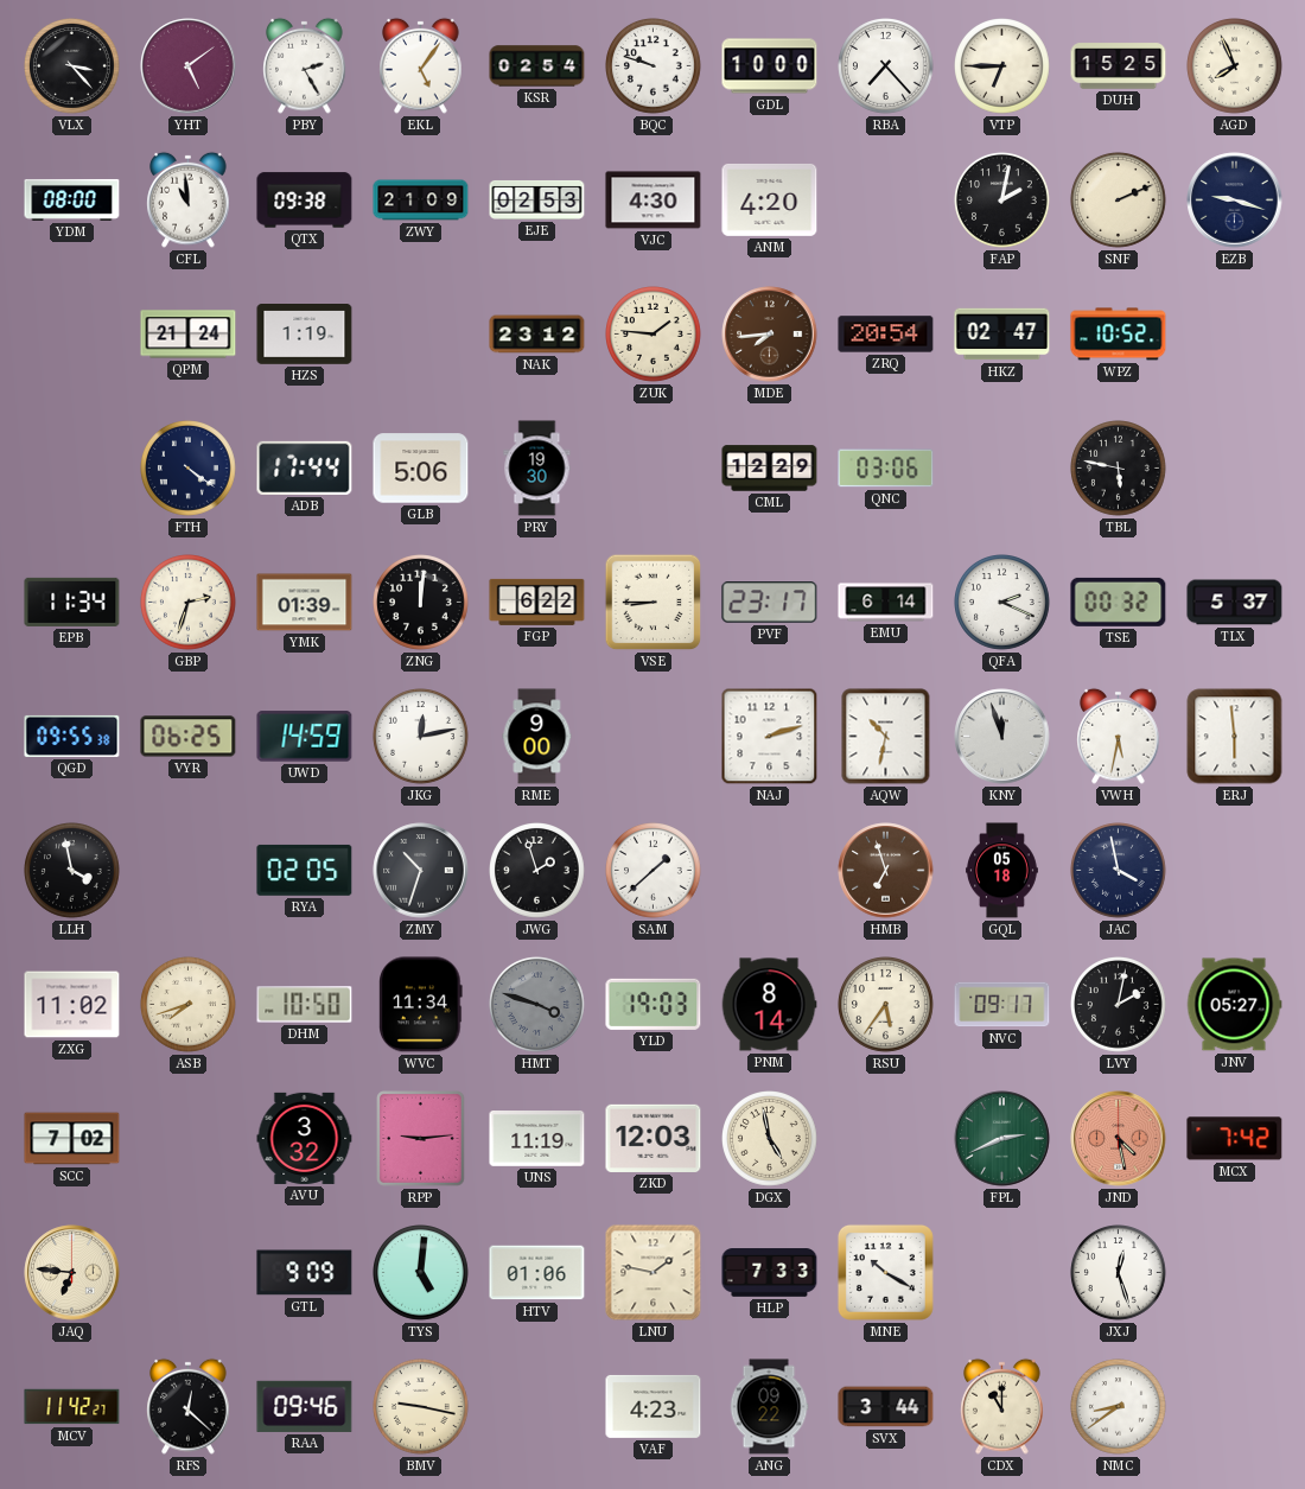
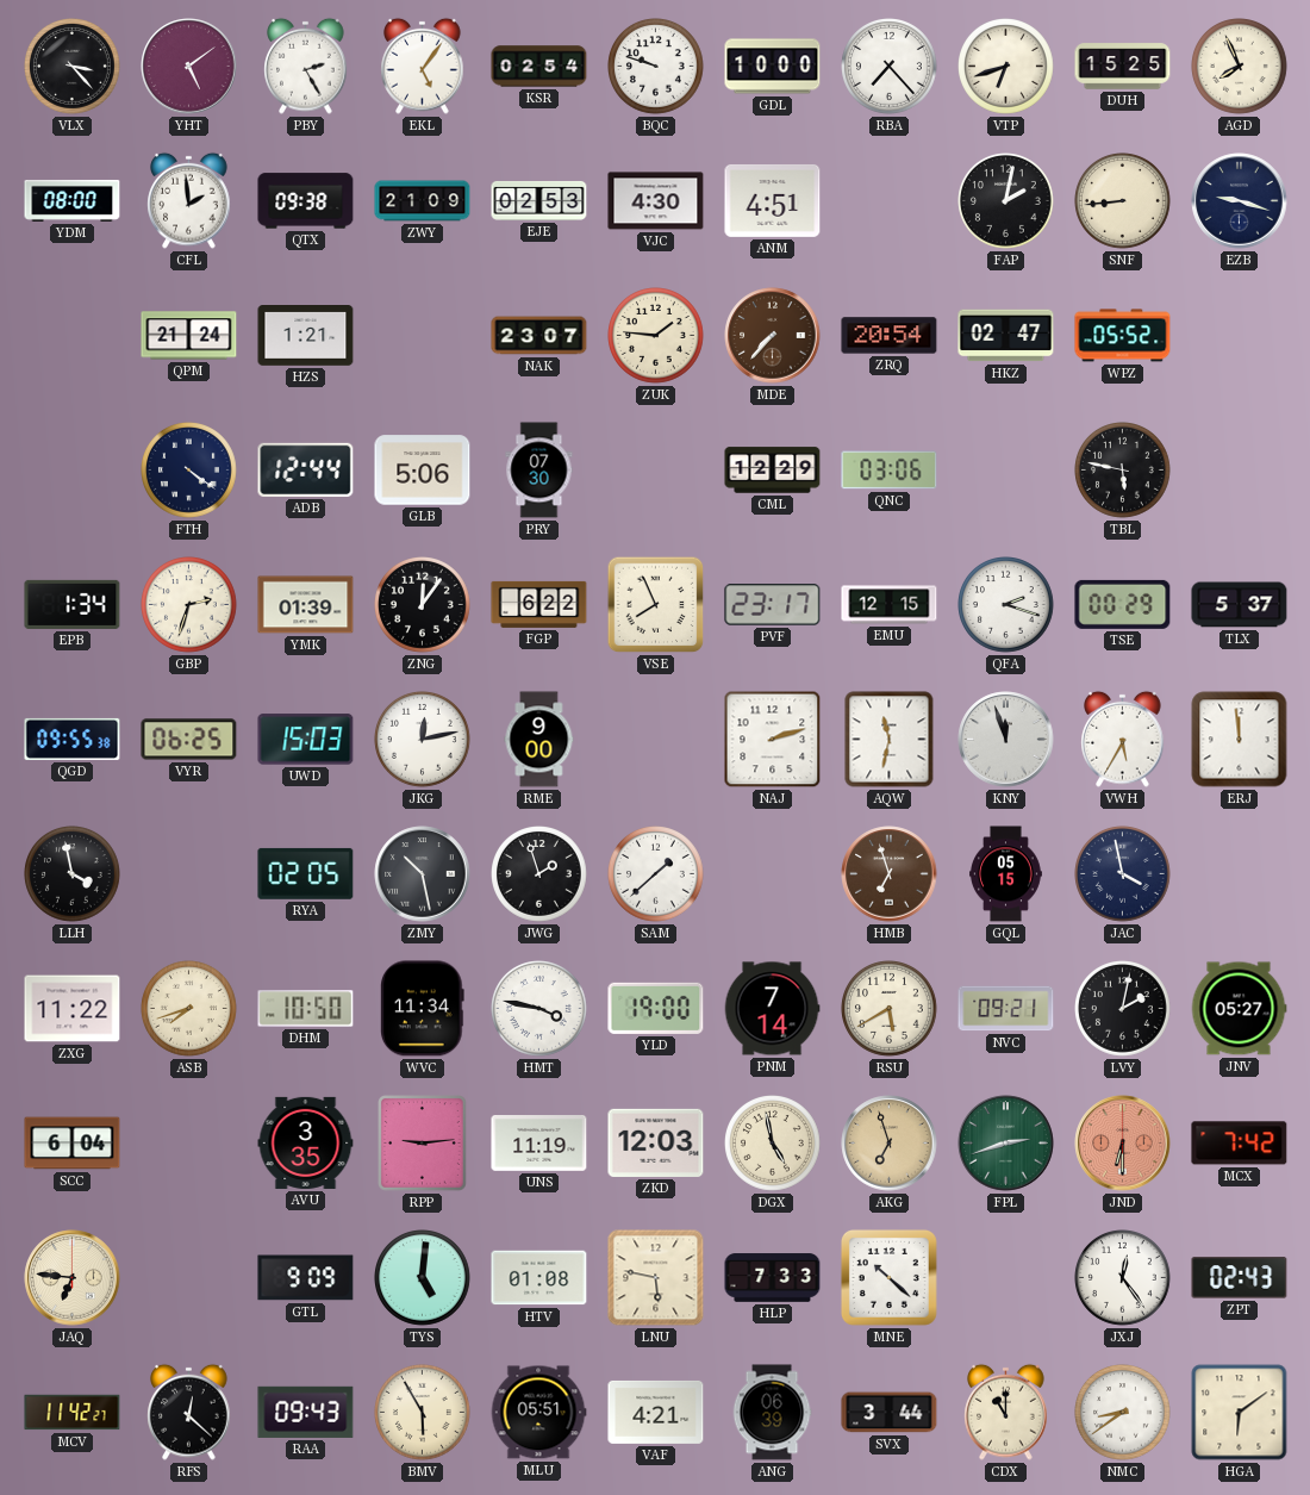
VTP: 6:45 -> 6:42
CFL: 10:59 -> 1:59
ANM: 4:20 -> 4:51
SNF: 2:11 -> 8:44
HZS: 1:19 -> 1:21
NAK: 23:12 -> 23:07
MDE: 7:44 -> 7:37
WPZ: 10:52 -> 05:52
ADB: 17:44 -> 12:44
PRY: 19:30 -> 07:30
EPB: 11:34 -> 1:34
ZNG: 12:01 -> 12:06
VSE: 8:45 -> 7:56
EMU: 6:14 -> 12:15
QFA: 2:19 -> 2:18
TSE: 00:32 -> 00:29
UWD: 14:59 -> 15:03
AQW: 10:32 -> 11:32
VWH: 5:32 -> 5:35
ERJ: 5:59 -> 11:59
ZMY: 10:33 -> 10:28
GQL: 05:18 -> 05:15
ZXG: 11:02 -> 11:22
HMT: 3:48 -> 3:47
HMT dial: grey -> white
YLD: 19:03 -> 19:00
PNM: 8:14 -> 7:14
RSU: 5:36 -> 5:40
NVC: 09:17 -> 09:21
SCC: 7:02 -> 6:04
AVU: 3:32 -> 3:35
AKG: none -> 6:57
FPL: 2:41 -> 2:42
JND: 4:28 -> 6:30
HTV: 01:06 -> 01:08
LNU: 1:47 -> 5:47
MNE: 10:20 -> 10:22
JXJ: 12:27 -> 12:24
ZPT: none -> 02:43
RAA: 09:46 -> 09:43
BMV: 9:17 -> 5:55
MLU: none -> 05:51
VAF: 4:23 -> 4:21
ANG: 09:22 -> 06:39
HGA: none -> 6:09
